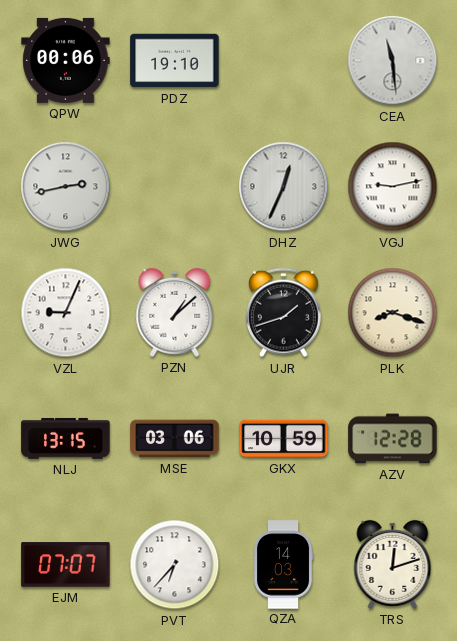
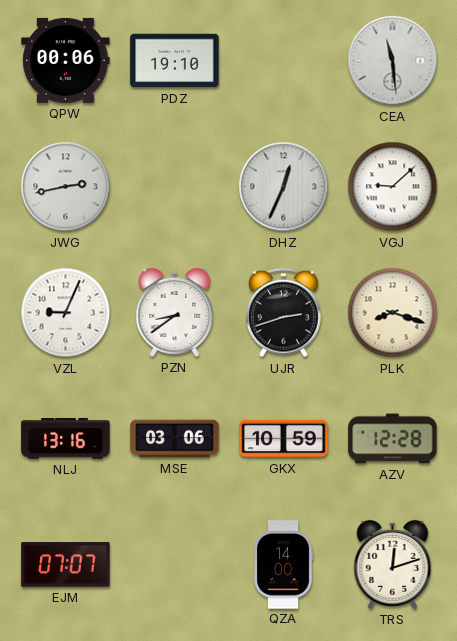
VGJ: 9:13 -> 9:08
PZN: 1:08 -> 8:39
UJR: 1:42 -> 2:42
NLJ: 13:15 -> 13:16
PVT: 6:37 -> none
QZA: 14:03 -> 14:00
